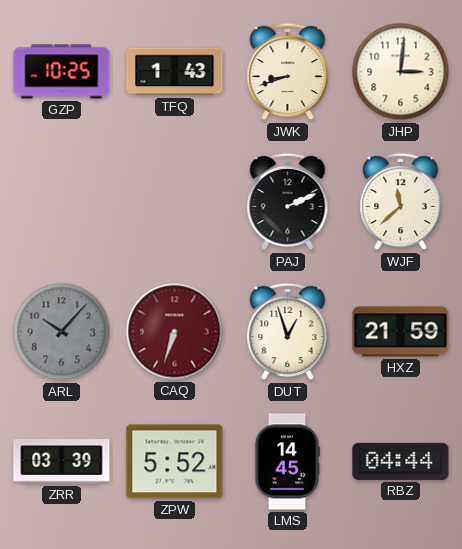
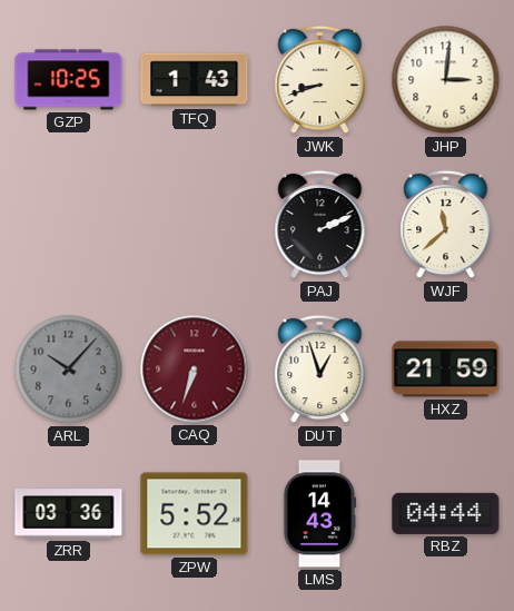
ZRR: 03:39 -> 03:36
LMS: 14:45 -> 14:43
